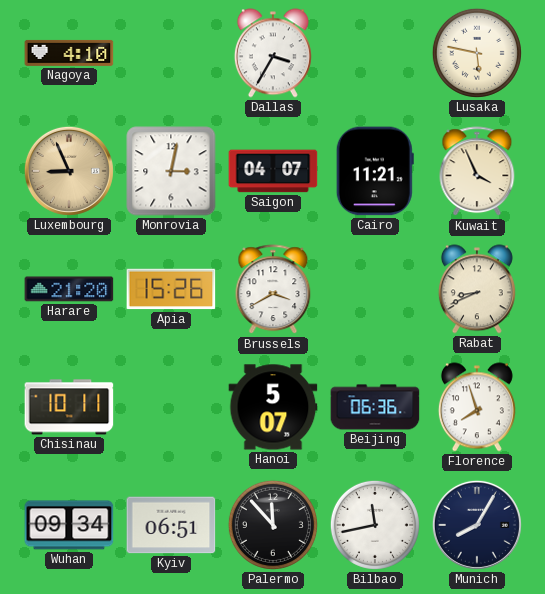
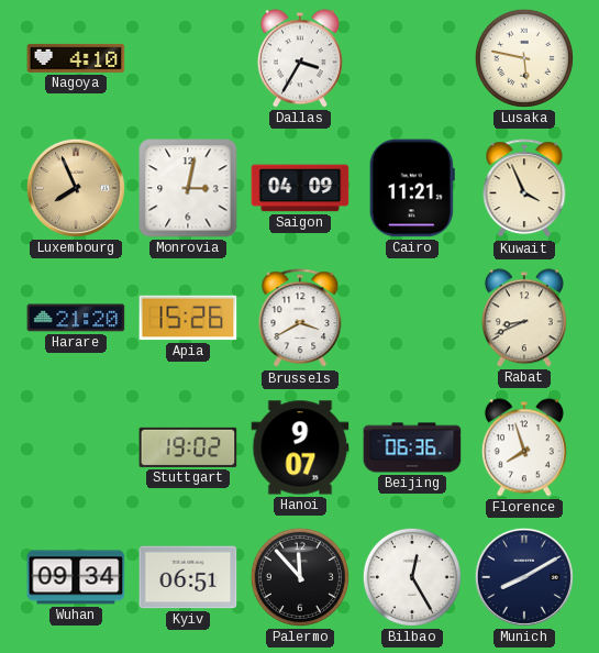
Luxembourg: 8:56 -> 7:56
Saigon: 04:07 -> 04:09
Chisinau: 10:11 -> none
Stuttgart: none -> 19:02
Hanoi: 5:07 -> 9:07
Bilbao: 11:43 -> 12:25
Munich: 8:05 -> 8:10
